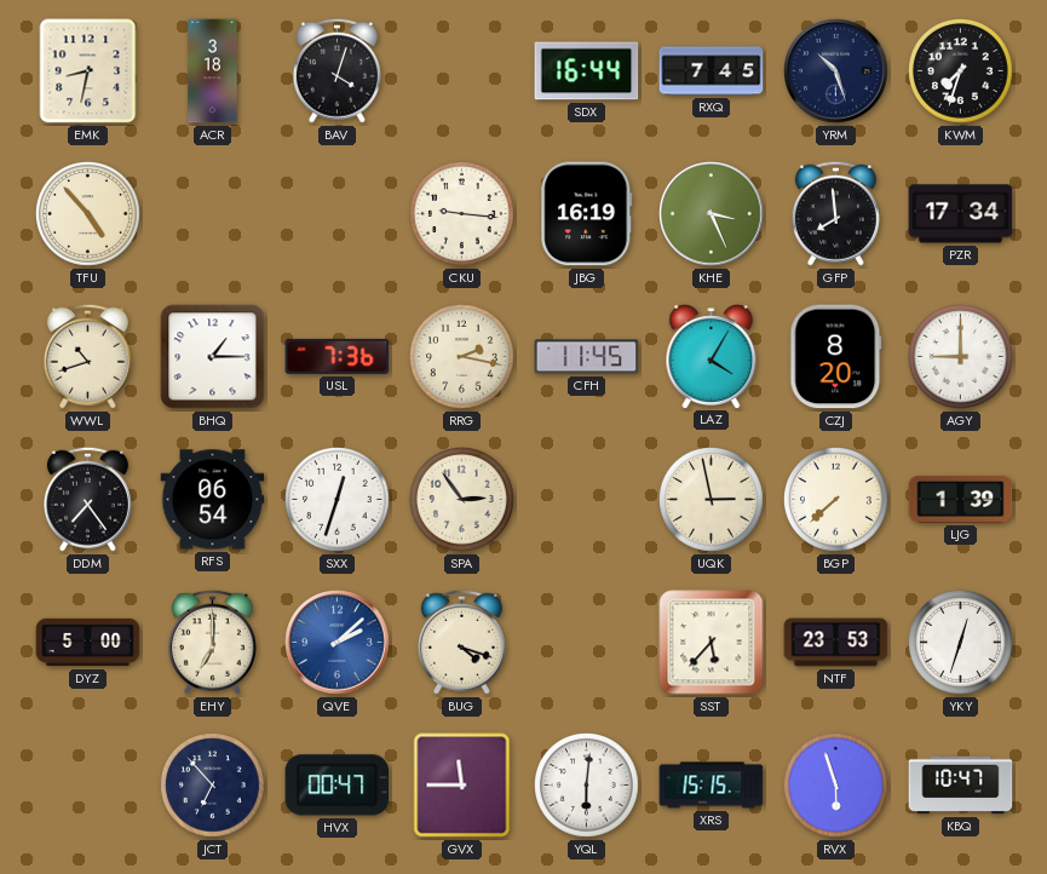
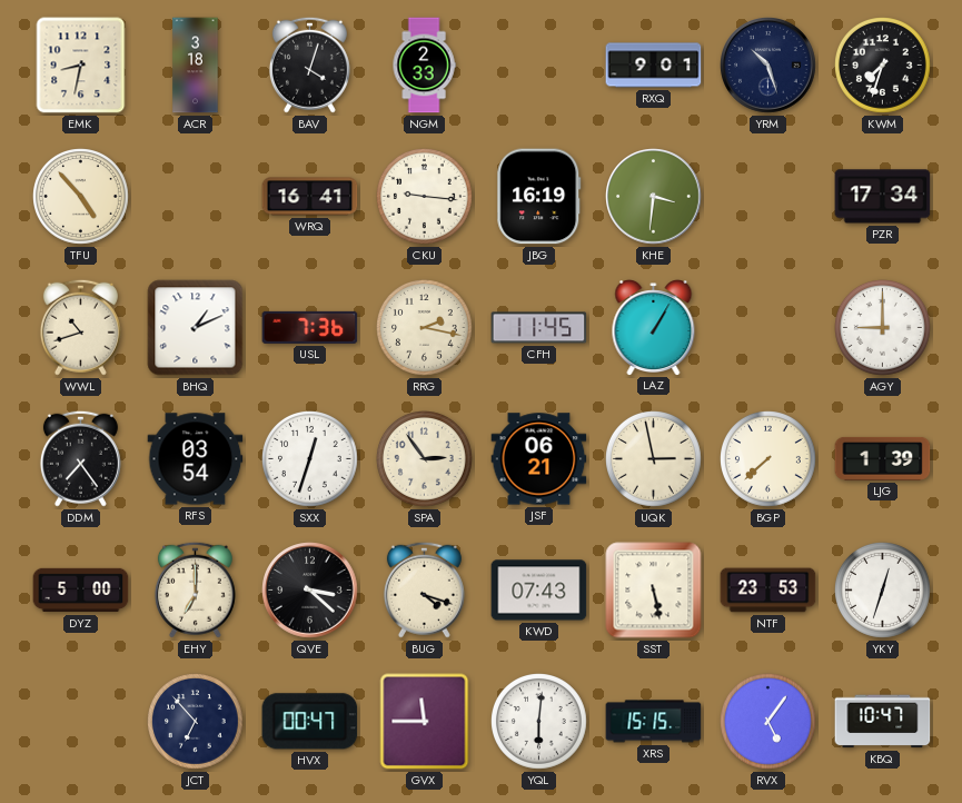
NGM: none -> 2:33
SDX: 16:44 -> none
RXQ: 7:45 -> 9:01
WRQ: none -> 16:41
KHE: 3:26 -> 3:31
GFP: 7:59 -> none
BHQ: 1:15 -> 1:11
LAZ: 4:05 -> 1:05
CZJ: 8:20 -> none
RFS: 06:54 -> 03:54
JSF: none -> 06:21
QVE: 2:08 -> 3:22
QVE dial: blue -> black
KWD: none -> 07:43
SST: 5:37 -> 5:28
RVX: 5:57 -> 5:06
